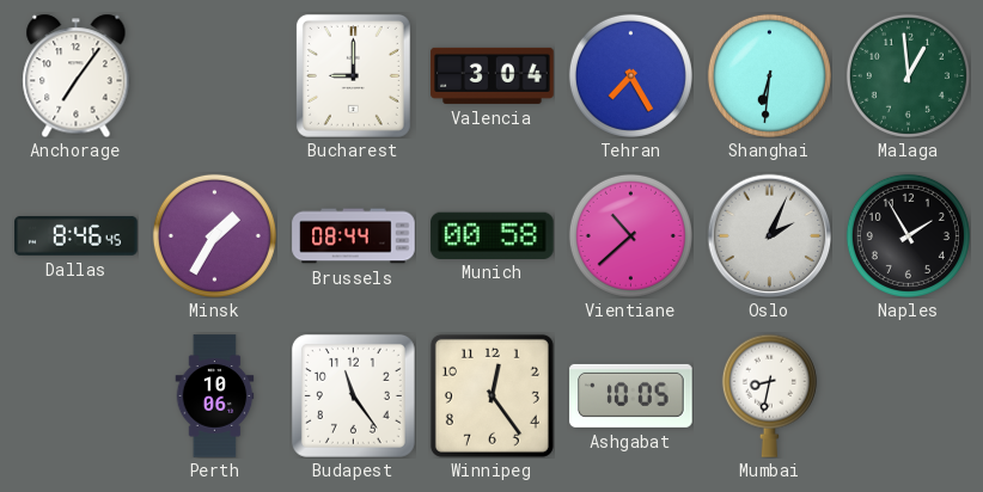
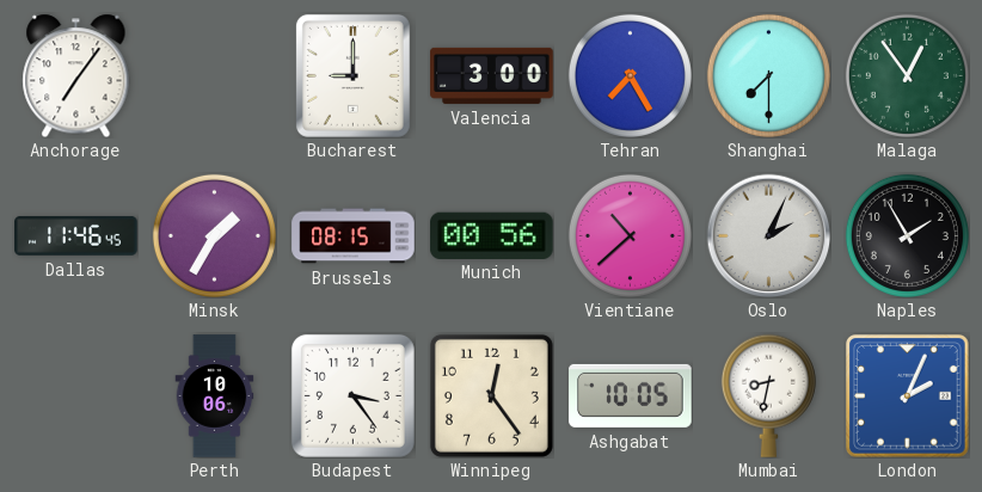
Valencia: 3:04 -> 3:00
Shanghai: 6:31 -> 7:30
Malaga: 12:59 -> 12:54
Dallas: 8:46 -> 11:46
Brussels: 08:44 -> 08:15
Munich: 00:58 -> 00:56
Budapest: 11:24 -> 3:24
London: none -> 2:04
